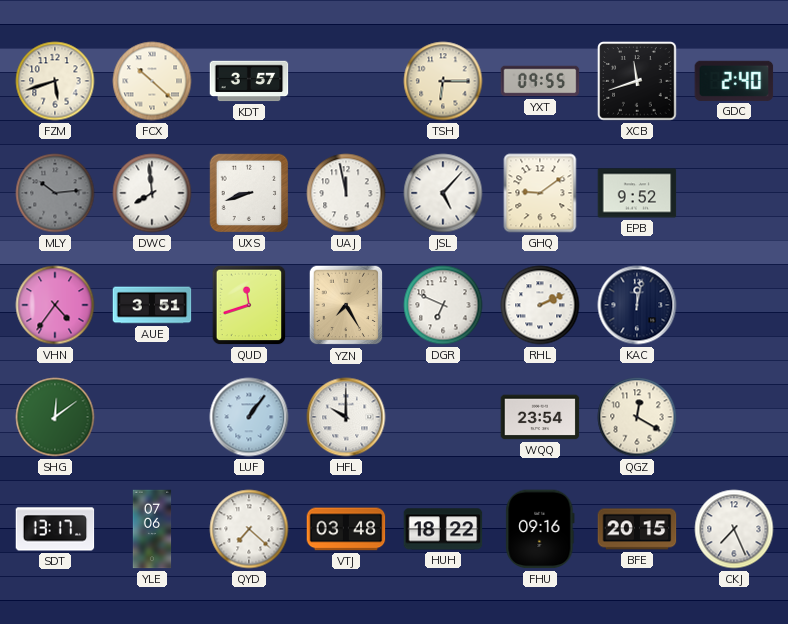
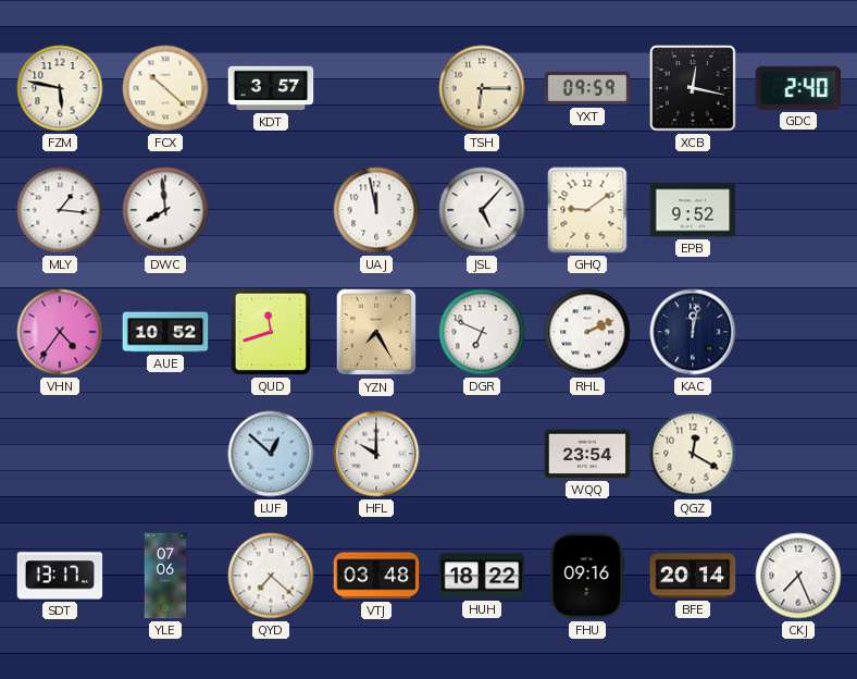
FZM: 5:42 -> 5:47
YXT: 09:55 -> 09:59
XCB: 11:42 -> 12:17
MLY: 10:14 -> 1:16
MLY dial: grey -> white
UXS: 8:42 -> none
AUE: 3:51 -> 10:52
SHG: 12:09 -> none
LUF: 1:06 -> 12:52
BFE: 20:15 -> 20:14
